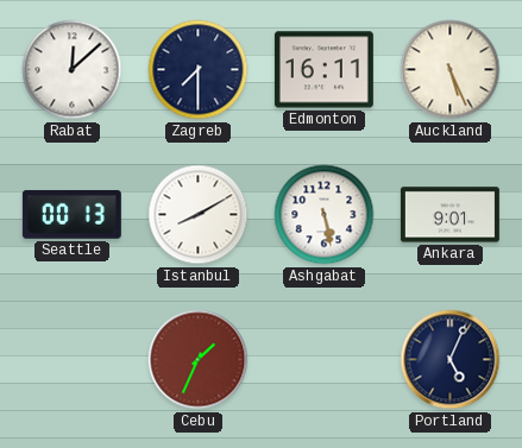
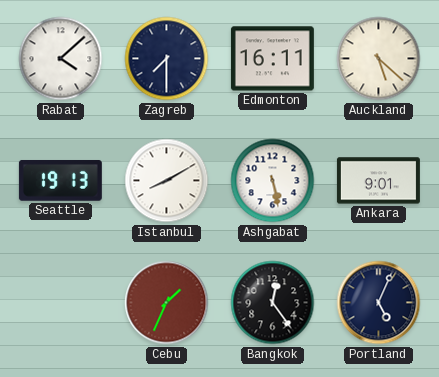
Rabat: 12:08 -> 4:08
Auckland: 5:26 -> 5:22
Seattle: 00:13 -> 19:13
Bangkok: none -> 12:24
